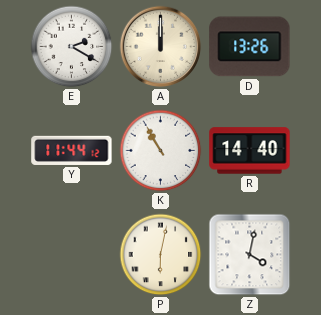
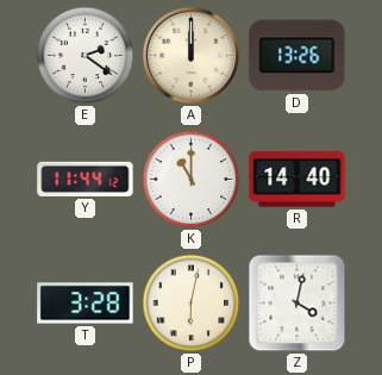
E: 2:20 -> 2:21
K: 10:55 -> 11:00
T: none -> 3:28
